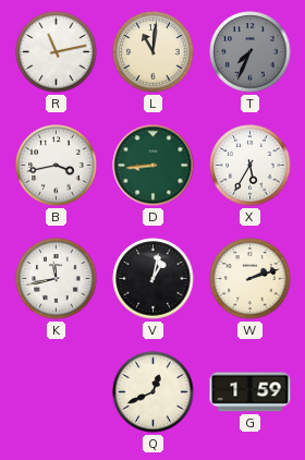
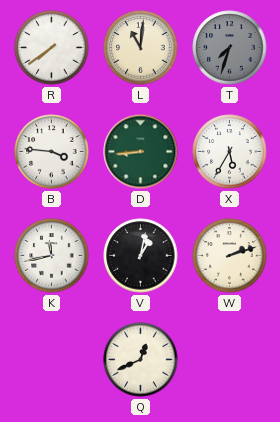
R: 11:13 -> 7:39
T: 7:34 -> 7:33
B: 3:43 -> 3:46
G: 1:59 -> none
